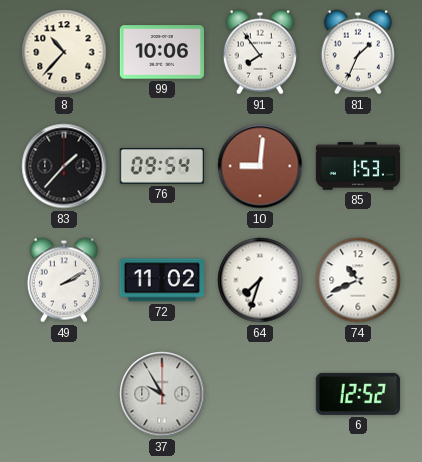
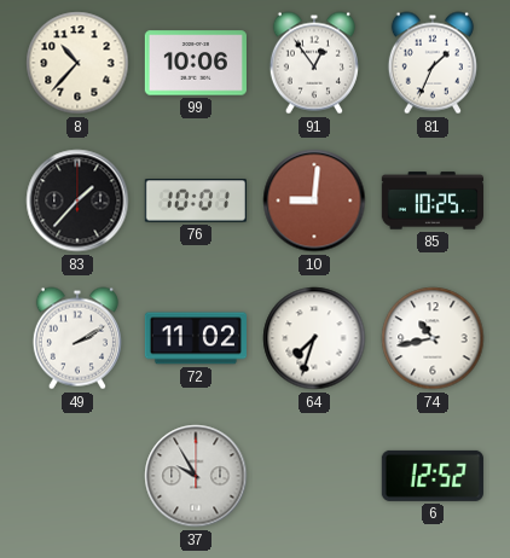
91: 7:54 -> 12:54
76: 09:54 -> 10:01
85: 1:53 -> 10:25
74: 10:41 -> 10:43
